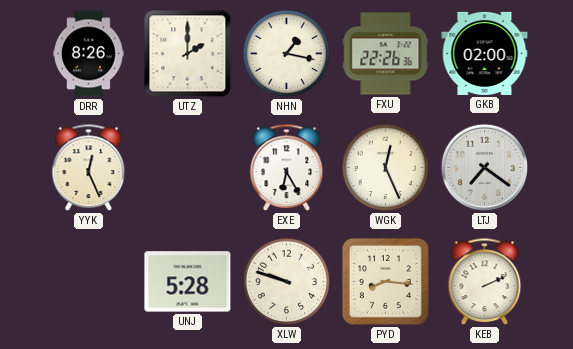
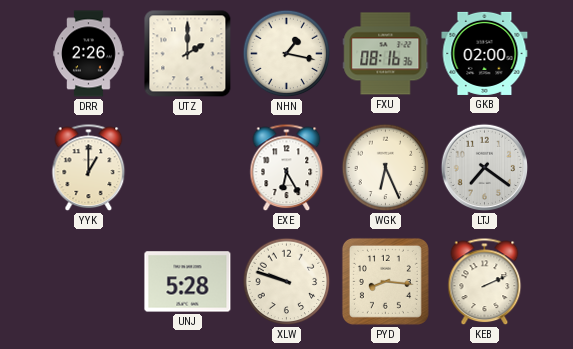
DRR: 8:26 -> 2:26
FXU: 22:26 -> 08:16
YYK: 12:26 -> 1:00
WGK: 12:26 -> 6:26
